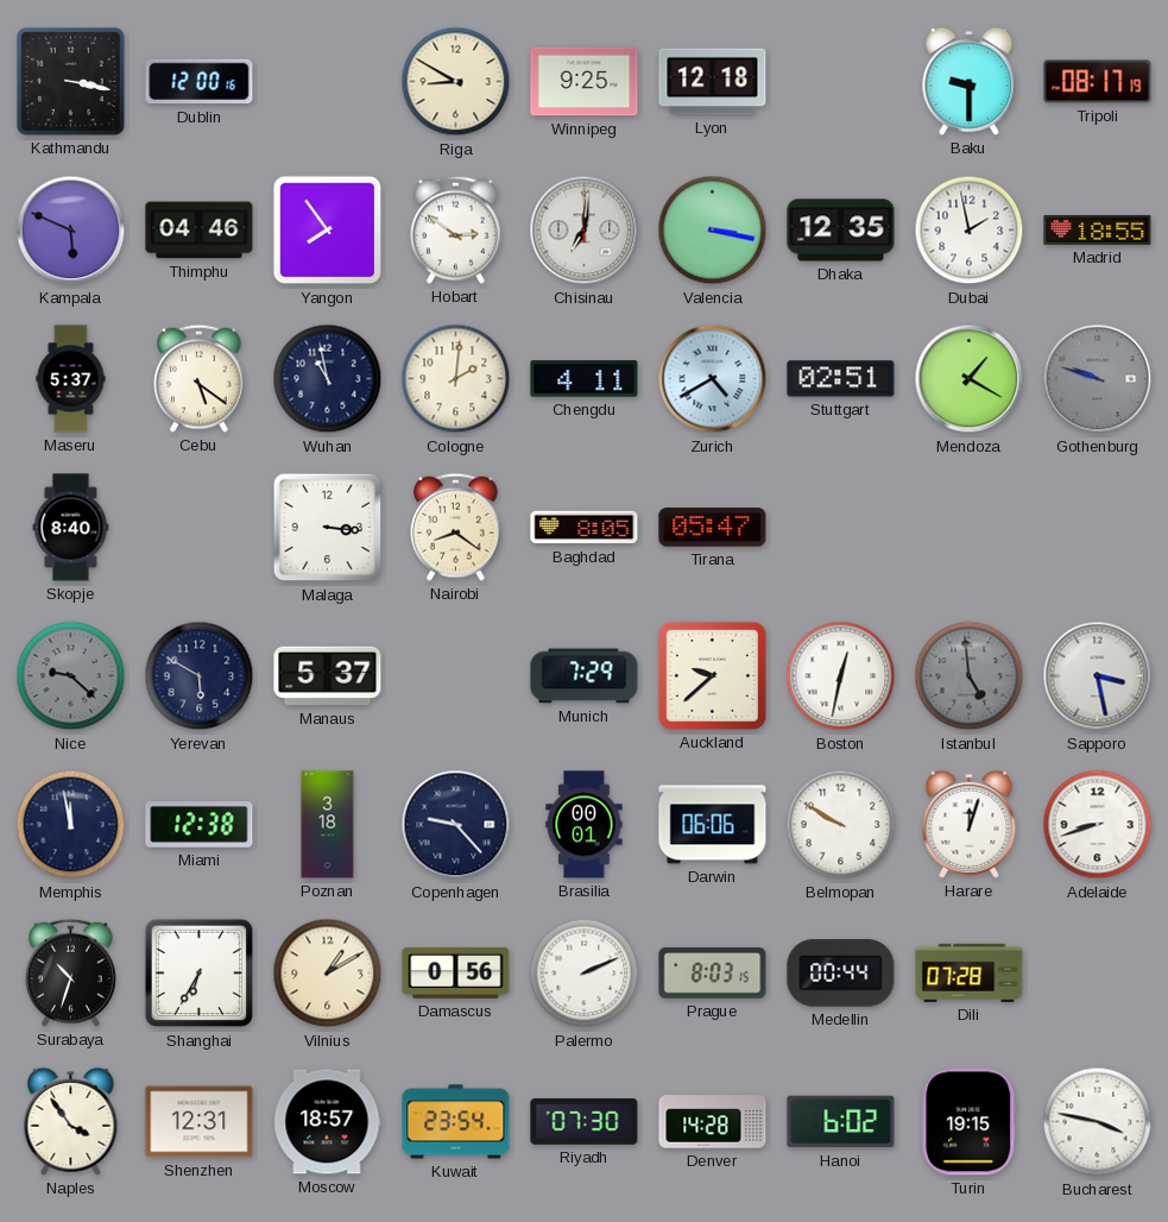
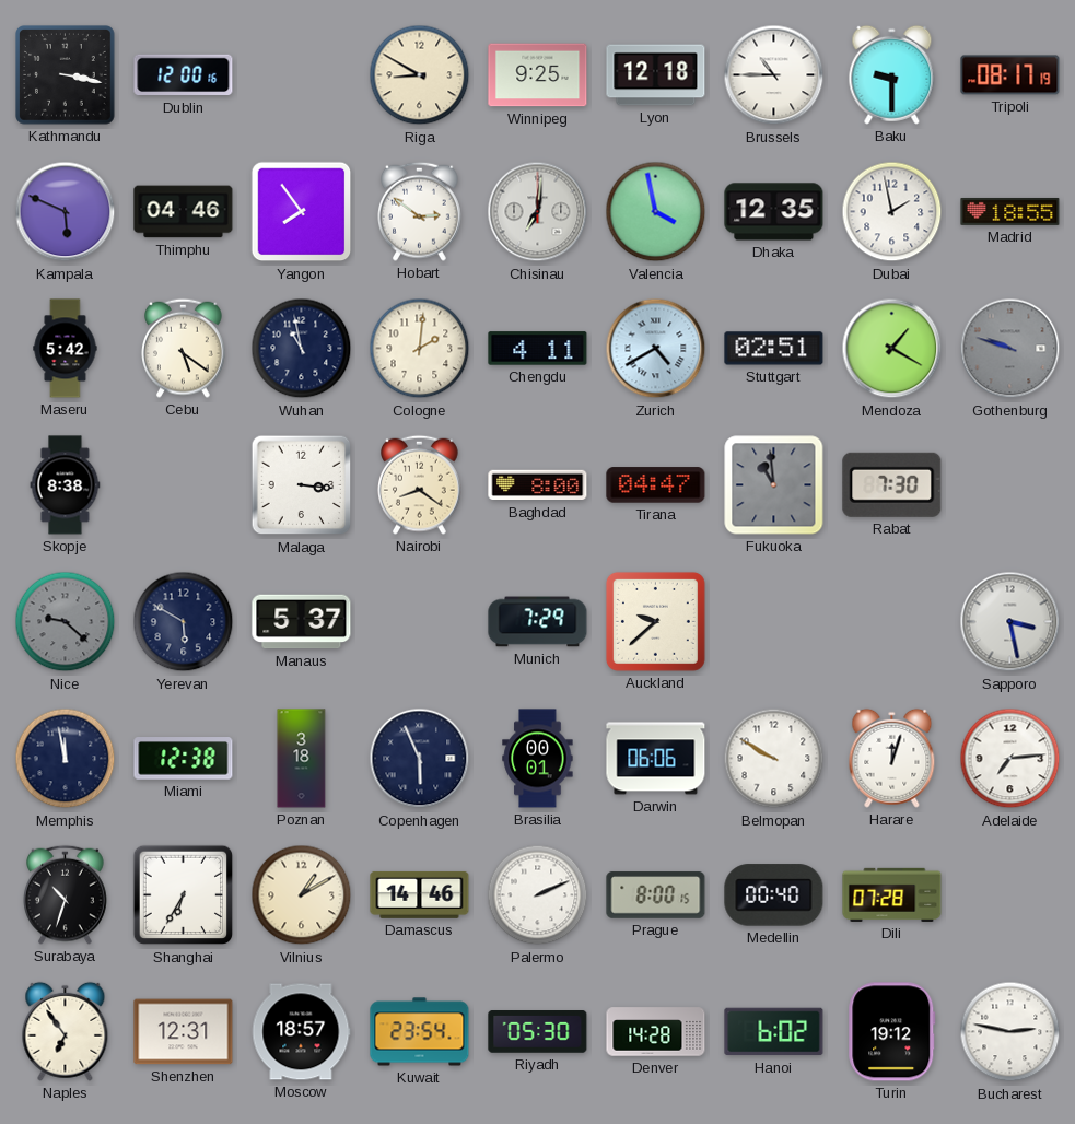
Brussels: none -> 10:45
Valencia: 3:17 -> 3:58
Maseru: 5:37 -> 5:42
Skopje: 8:40 -> 8:38
Baghdad: 8:05 -> 8:00
Tirana: 05:47 -> 04:47
Fukuoka: none -> 10:59
Rabat: none -> 7:30
Boston: 12:32 -> none
Istanbul: 4:59 -> none
Copenhagen: 9:23 -> 5:56
Adelaide: 8:42 -> 7:14
Damascus: 0:56 -> 14:46
Prague: 8:03 -> 8:00
Medellin: 00:44 -> 00:40
Naples: 3:54 -> 6:54
Riyadh: 07:30 -> 05:30
Turin: 19:15 -> 19:12
Bucharest: 3:47 -> 2:47
